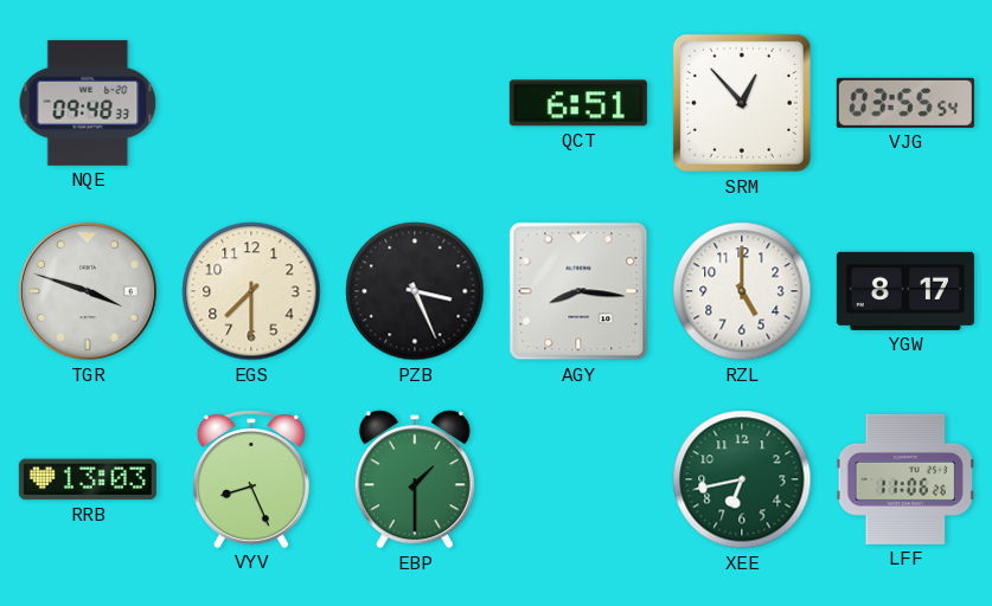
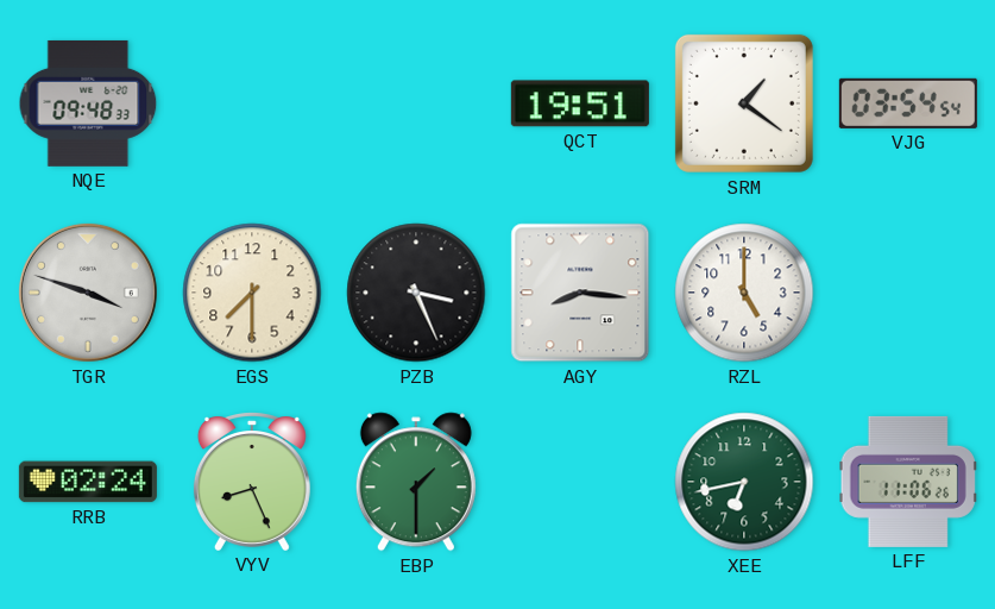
QCT: 6:51 -> 19:51
SRM: 12:53 -> 1:21
VJG: 03:55 -> 03:54
YGW: 8:17 -> none
RRB: 13:03 -> 02:24
